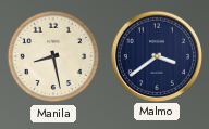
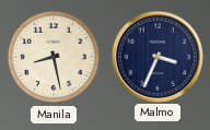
Malmo: 3:39 -> 3:34
